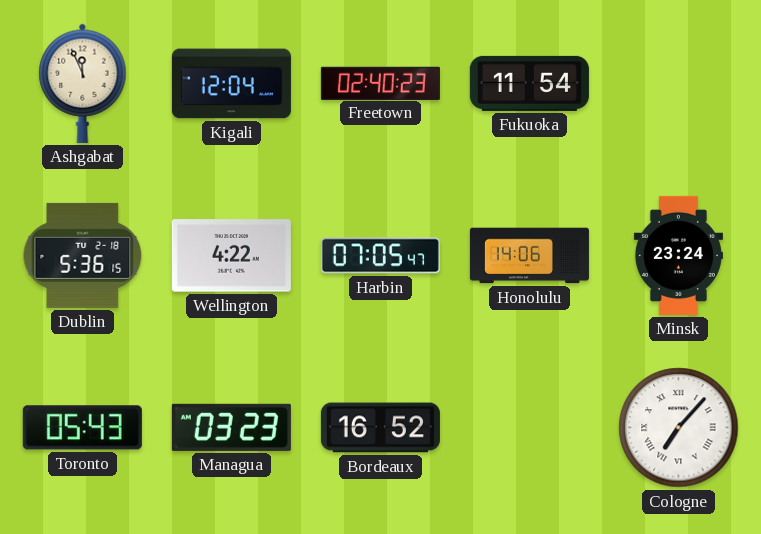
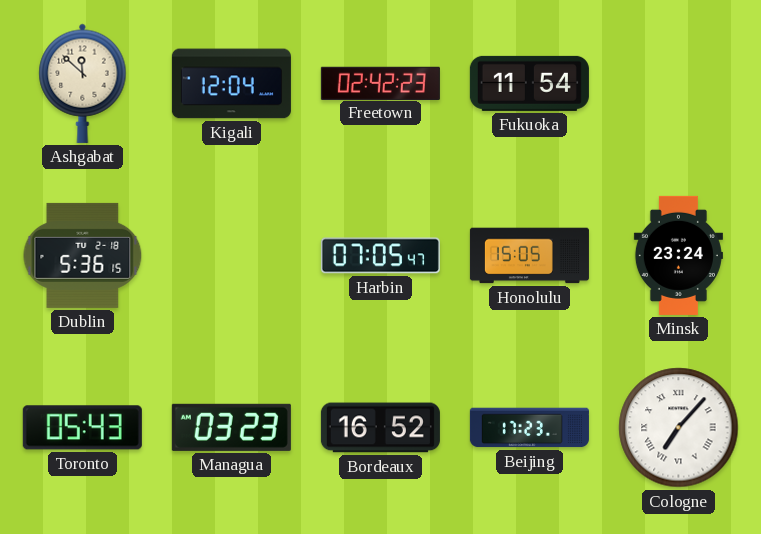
Ashgabat: 11:56 -> 11:52
Freetown: 02:40 -> 02:42
Wellington: 4:22 -> none
Honolulu: 14:06 -> 15:05
Beijing: none -> 17:23
